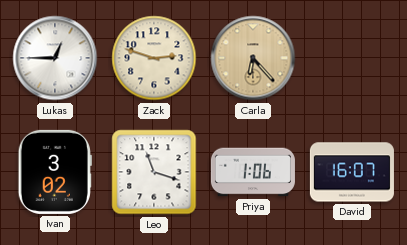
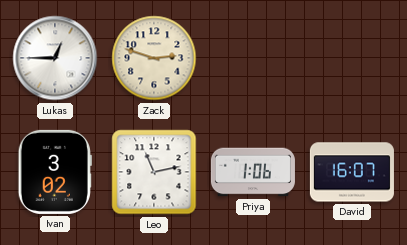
Carla: 6:23 -> none
Leo: 11:18 -> 11:13
